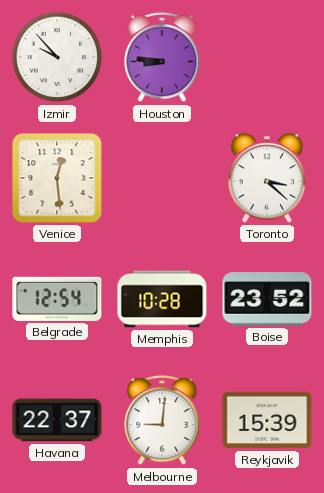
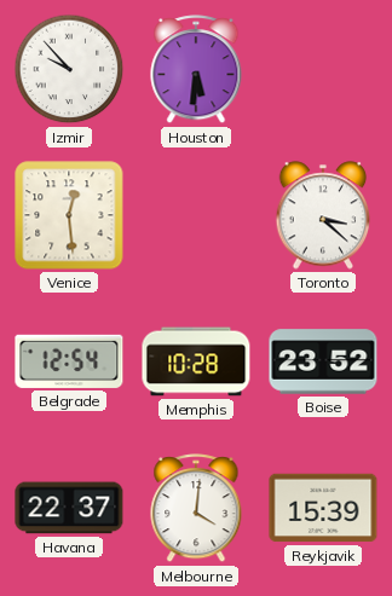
Houston: 8:46 -> 5:31
Melbourne: 9:01 -> 4:01
